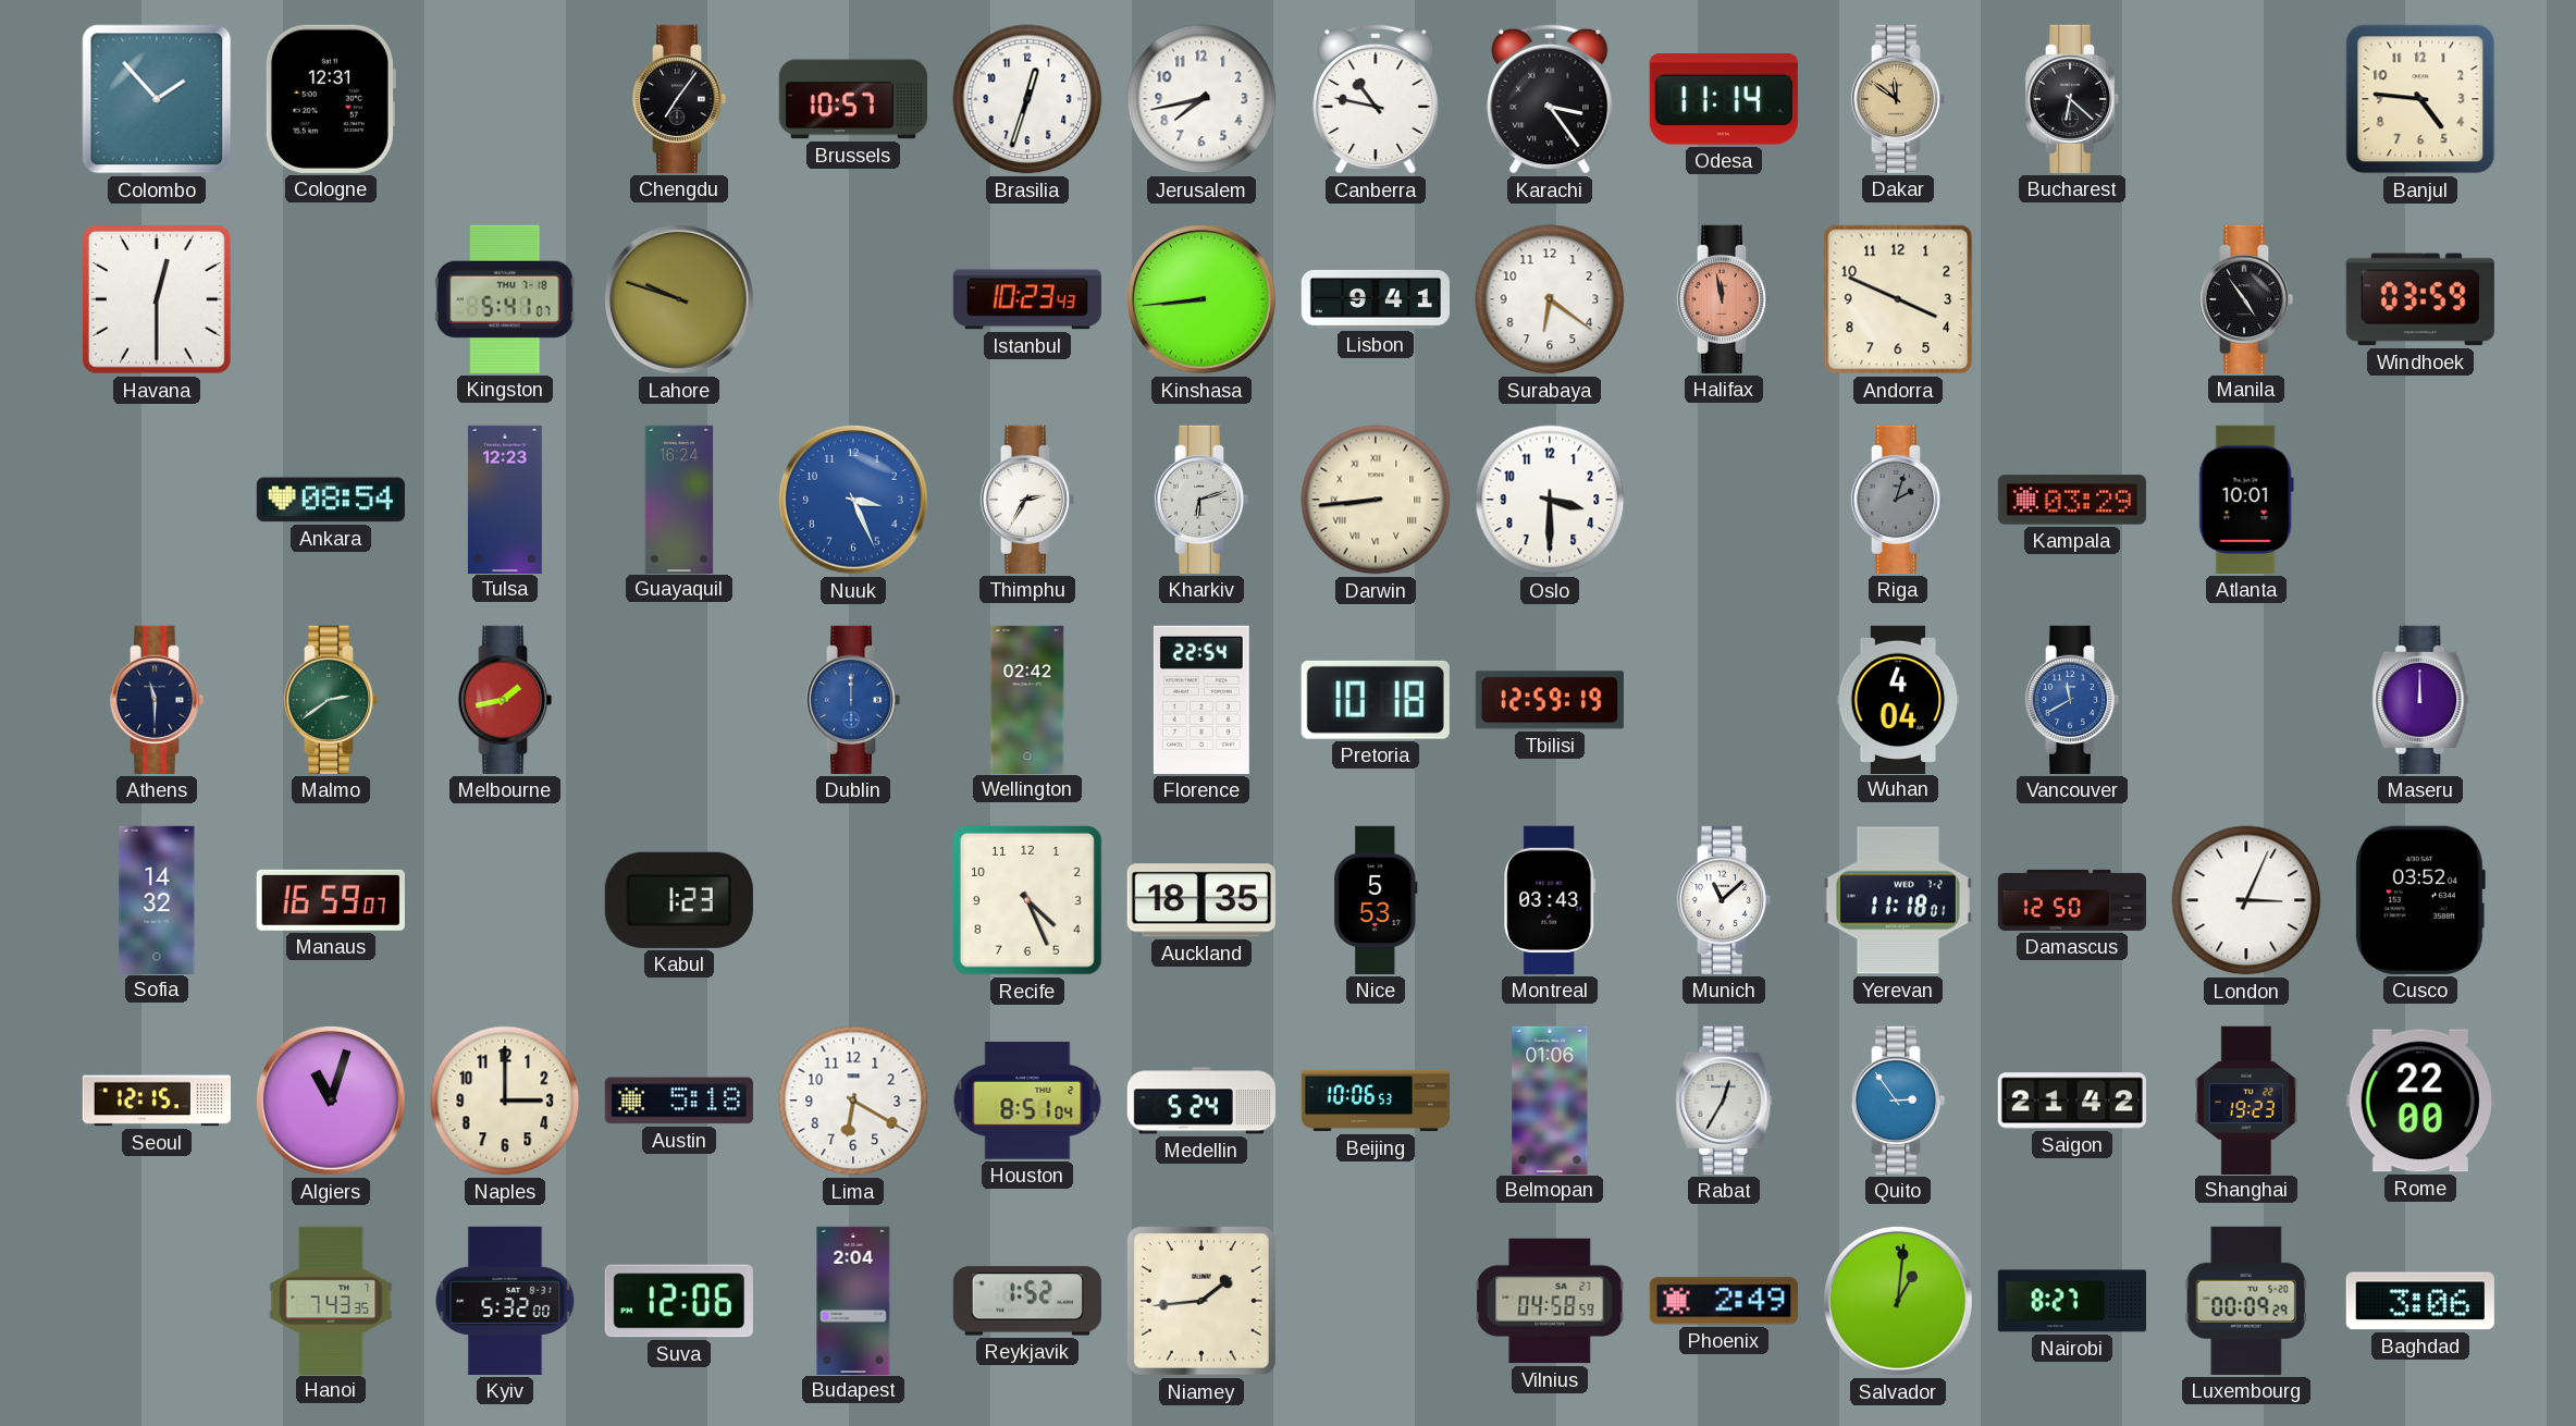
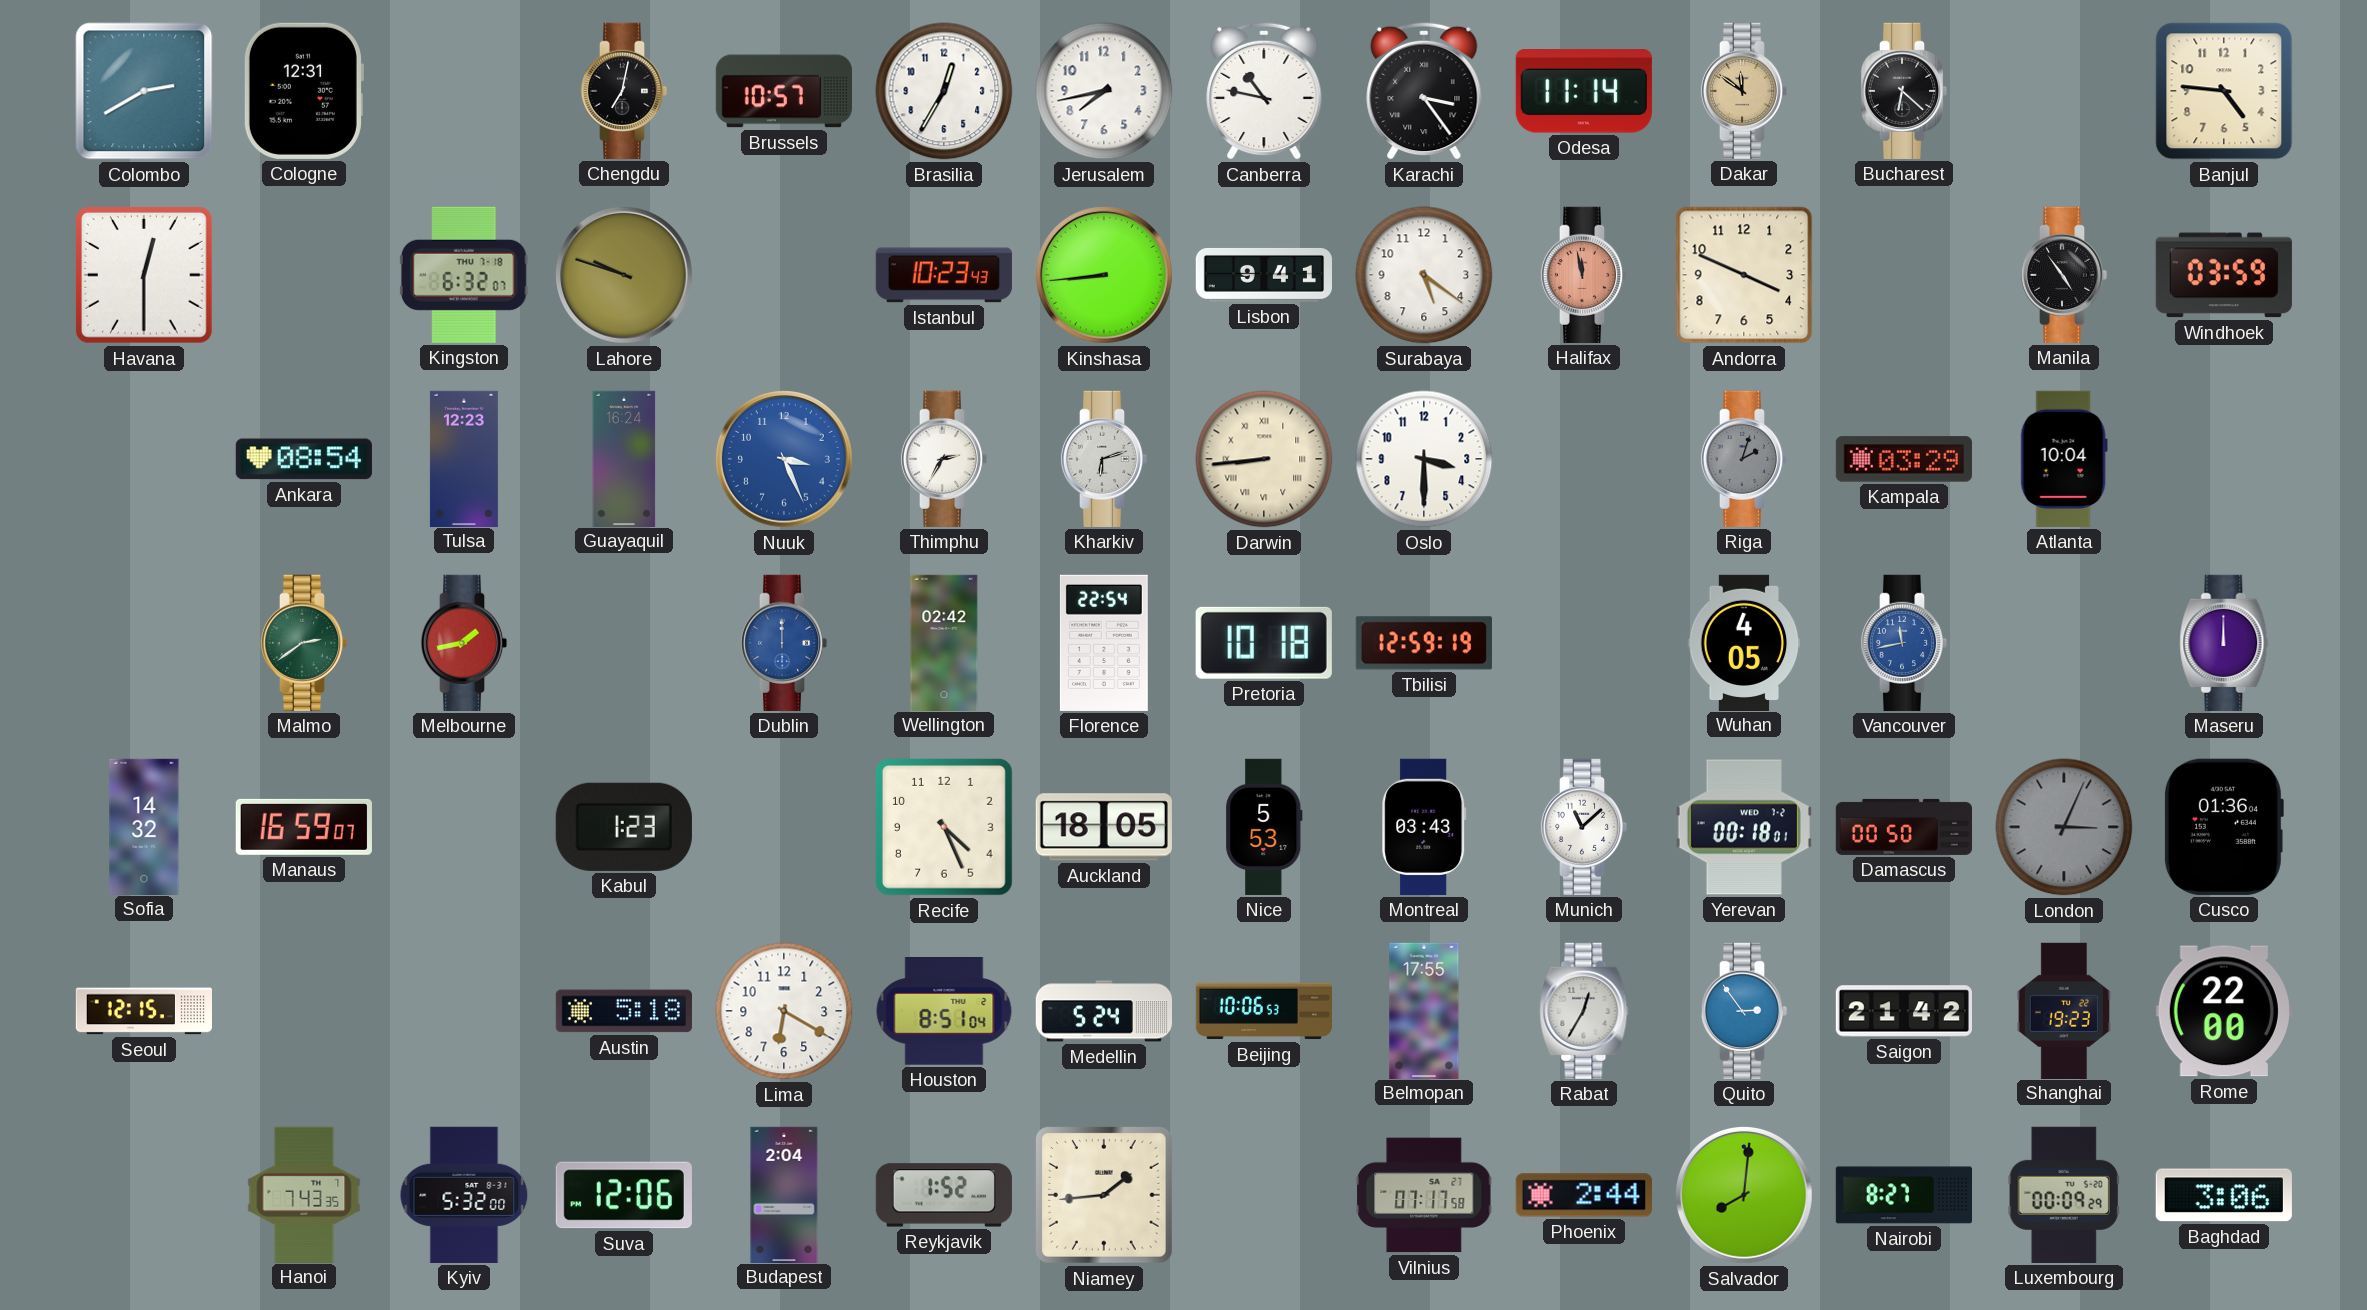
Colombo: 1:53 -> 2:40
Chengdu: 7:06 -> 7:02
Brasilia: 12:33 -> 12:35
Kingston: 5:41 -> 6:32
Surabaya: 6:21 -> 5:21
Atlanta: 10:01 -> 10:04
Athens: 11:30 -> none
Wuhan: 4:04 -> 4:05
Vancouver: 11:40 -> 11:43
Auckland: 18:35 -> 18:05
Yerevan: 11:18 -> 00:18
Damascus: 12:50 -> 00:50
London dial: white -> grey
Cusco: 03:52 -> 01:36
Algiers: 11:03 -> none
Naples: 3:00 -> none
Belmopan: 01:06 -> 17:55
Vilnius: 04:58 -> 07:17
Phoenix: 2:49 -> 2:44
Salvador: 1:01 -> 8:01
